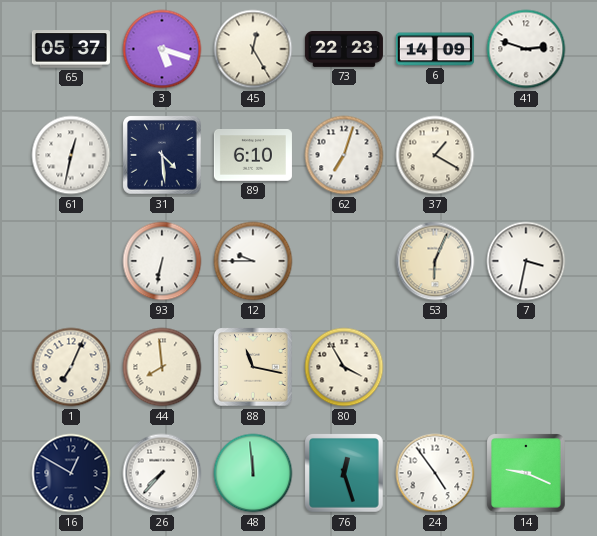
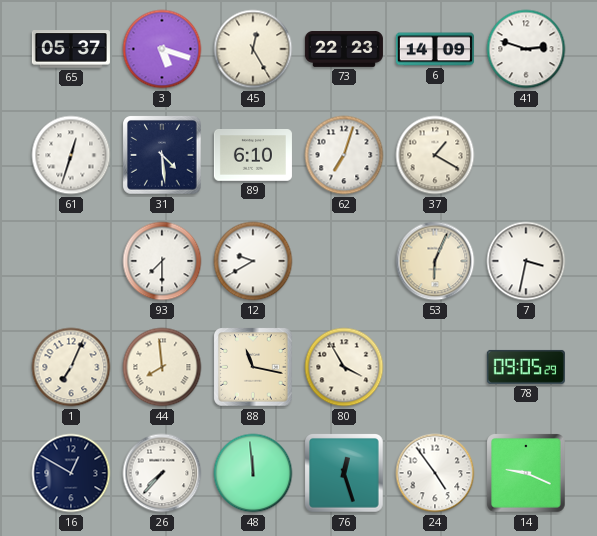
61: 12:32 -> 12:33
93: 6:32 -> 7:30
12: 9:45 -> 9:40
78: none -> 09:05
